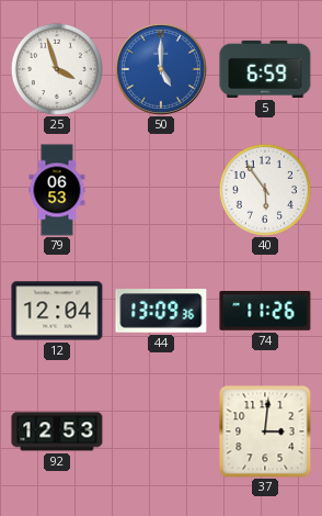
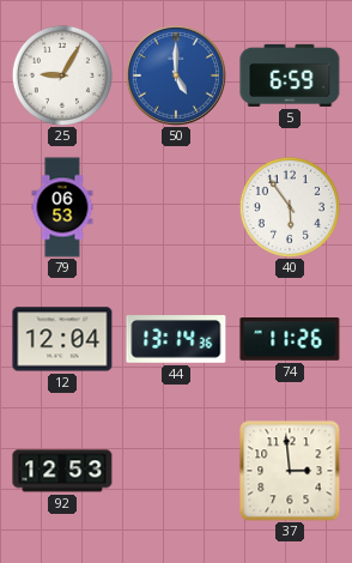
25: 3:57 -> 9:05
44: 13:09 -> 13:14
37: 3:01 -> 2:59
